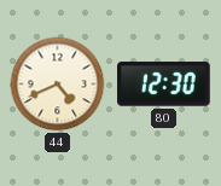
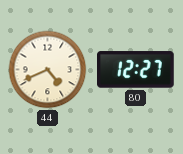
80: 12:30 -> 12:27
